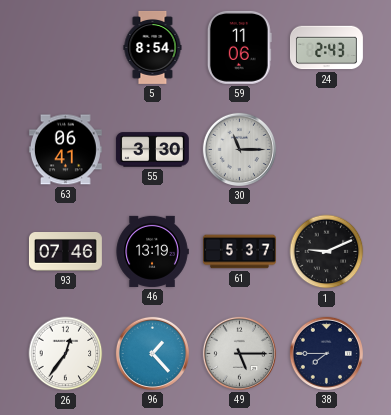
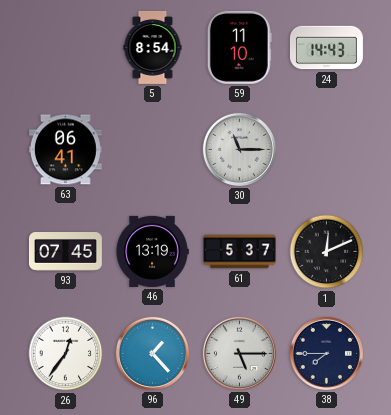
59: 11:06 -> 11:10
24: 2:43 -> 14:43
55: 3:30 -> none
93: 07:46 -> 07:45
1: 9:11 -> 12:11
